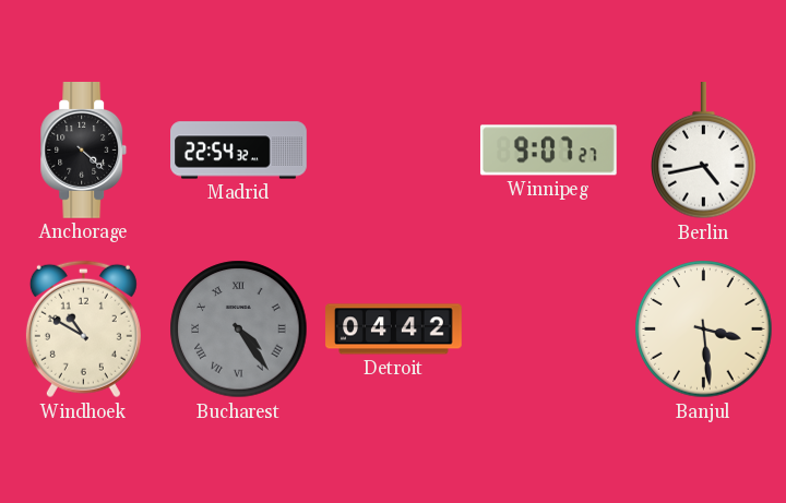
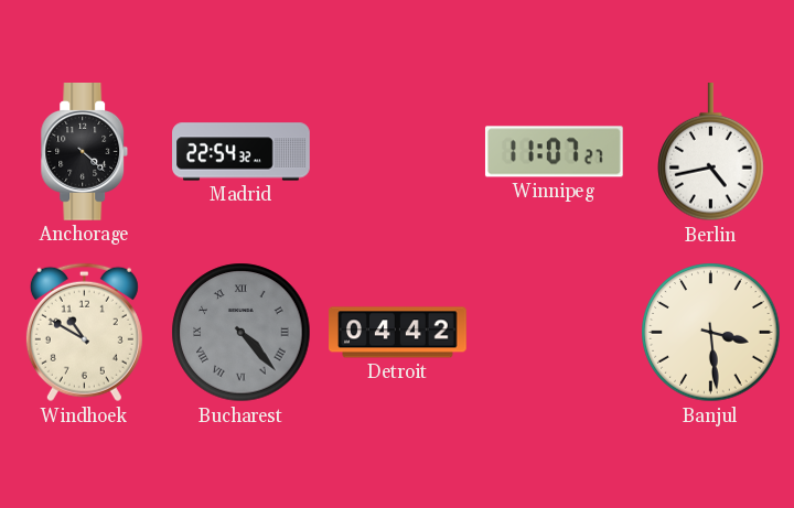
Winnipeg: 9:07 -> 11:07
Bucharest: 4:24 -> 4:23
